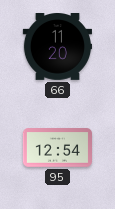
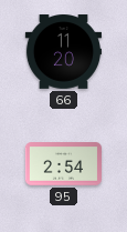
95: 12:54 -> 2:54
